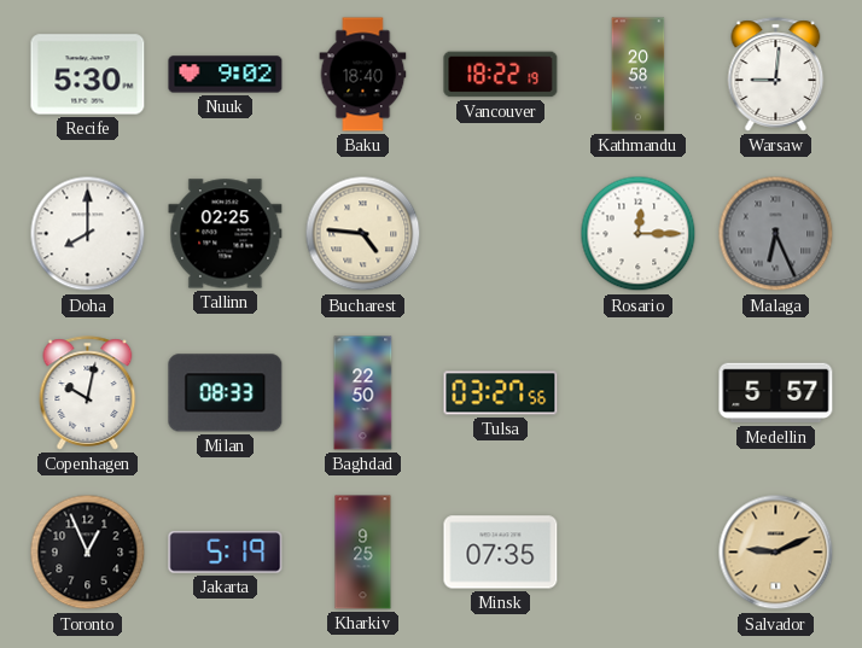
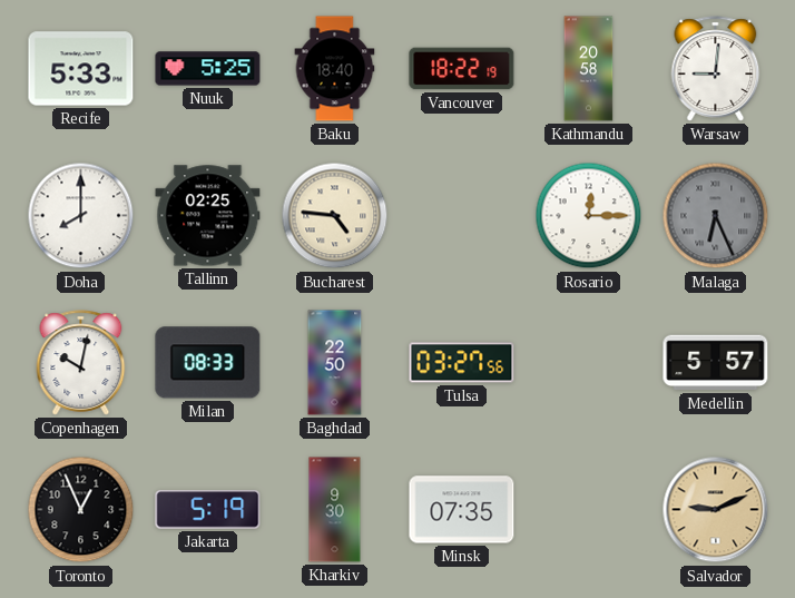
Recife: 5:30 -> 5:33
Nuuk: 9:02 -> 5:25
Kharkiv: 9:25 -> 9:30
